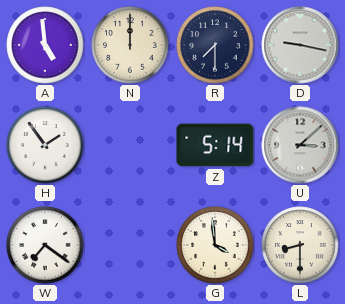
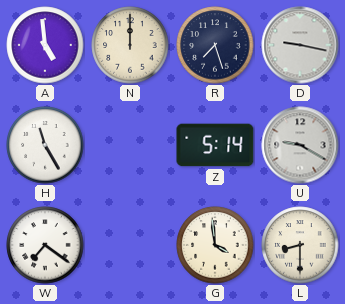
R: 7:30 -> 7:27
H: 1:54 -> 11:25
U: 3:08 -> 9:20
